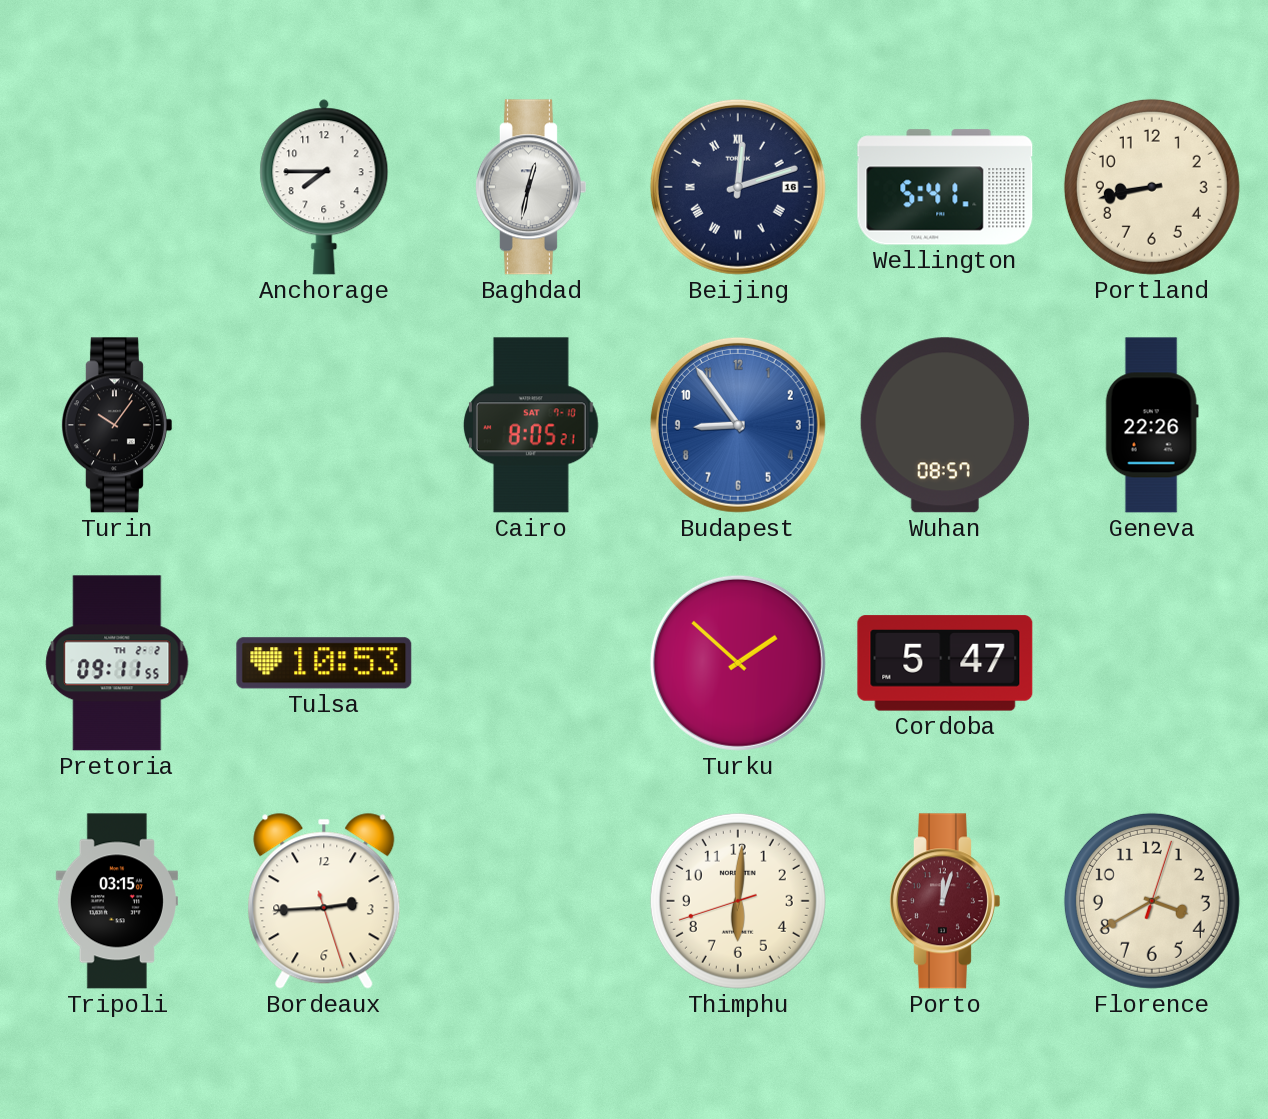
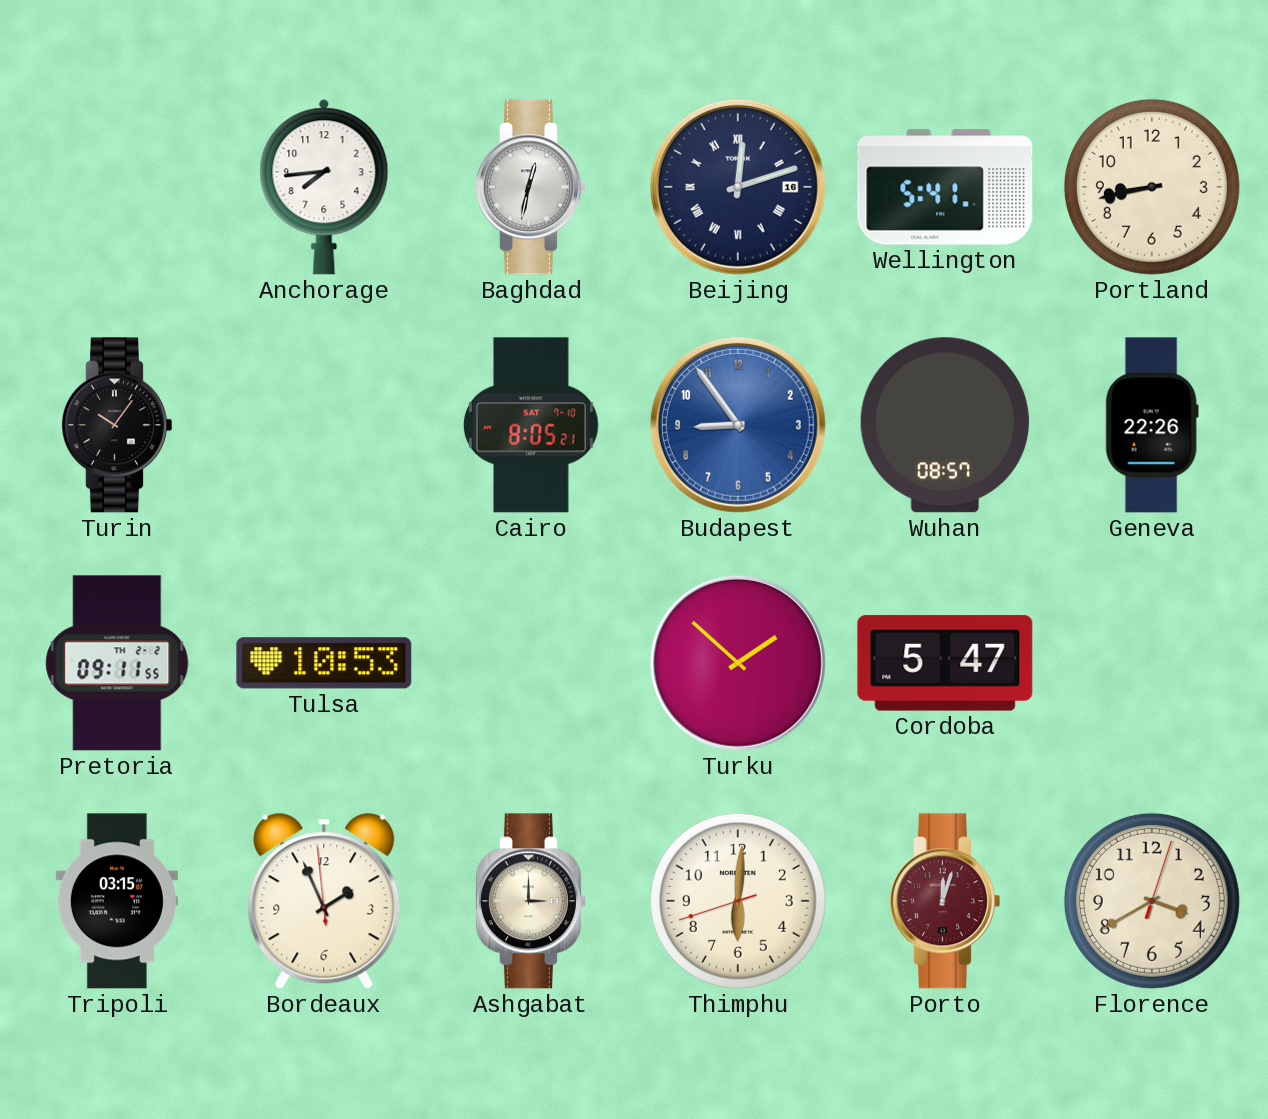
Anchorage: 7:45 -> 7:44
Bordeaux: 2:44 -> 1:55
Ashgabat: none -> 3:00
